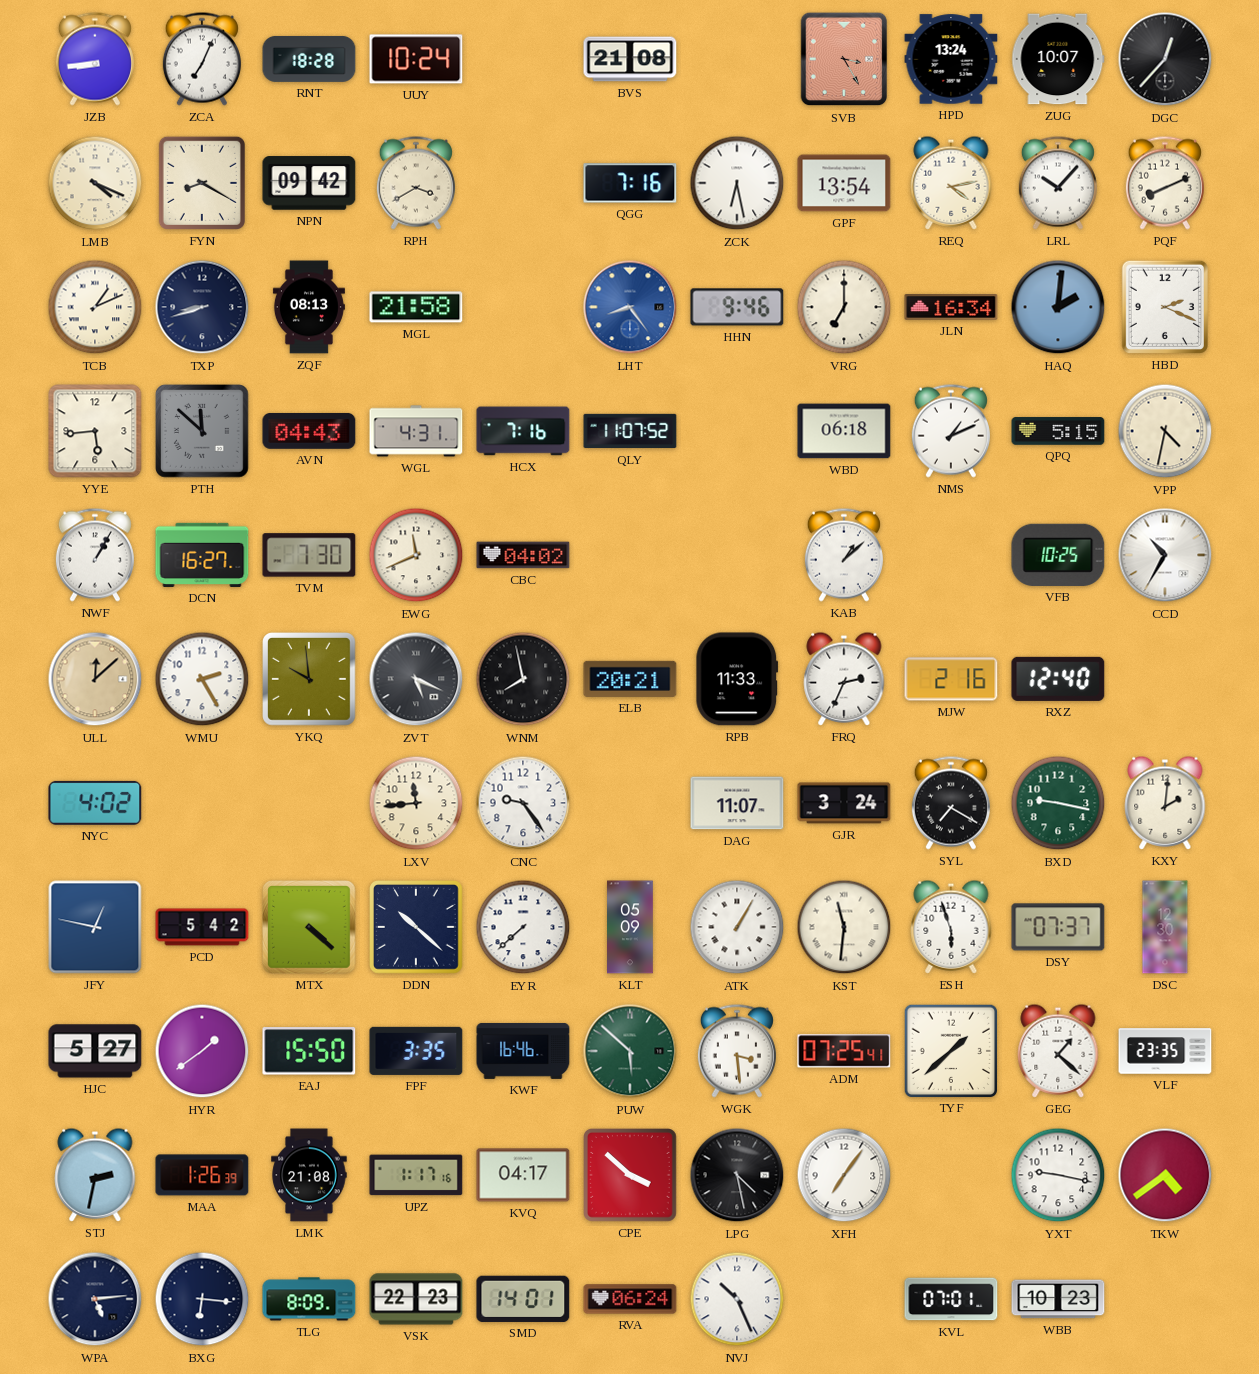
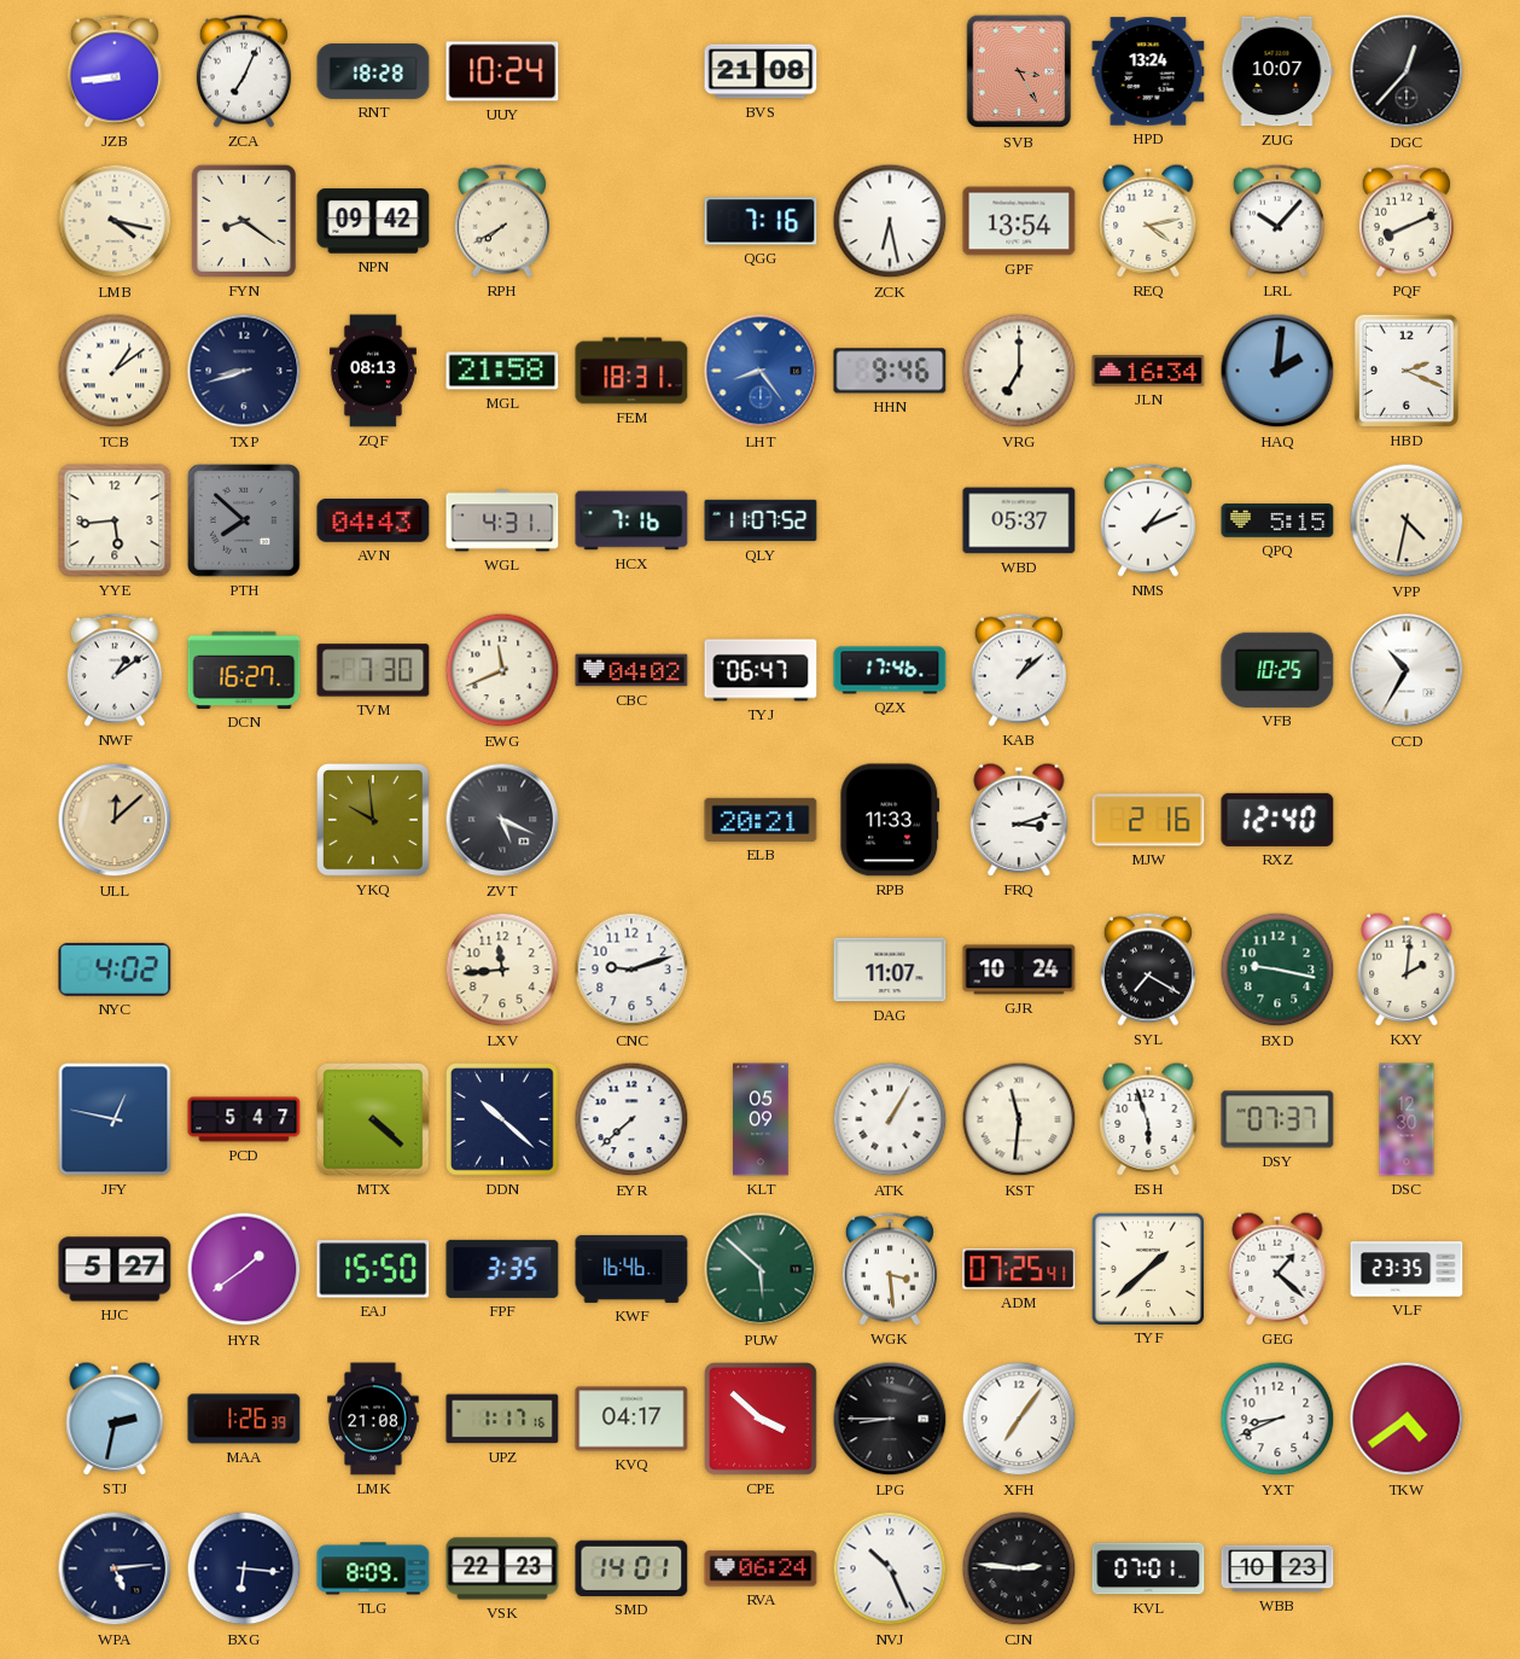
LMB: 4:19 -> 4:17
FYN: 8:20 -> 8:21
RPH: 3:40 -> 7:40
TCB: 1:11 -> 1:09
FEM: none -> 18:31
PTH: 11:52 -> 7:52
WBD: 06:18 -> 05:37
NWF: 1:05 -> 1:09
TYJ: none -> 06:47
QZX: none -> 17:46
WMU: 2:25 -> none
WNM: 7:58 -> none
FRQ: 2:34 -> 3:12
CNC: 9:24 -> 9:12
GJR: 3:24 -> 10:24
PCD: 5:42 -> 5:47
LPG: 4:28 -> 8:45
YXT: 9:17 -> 8:41
CJN: none -> 2:46
